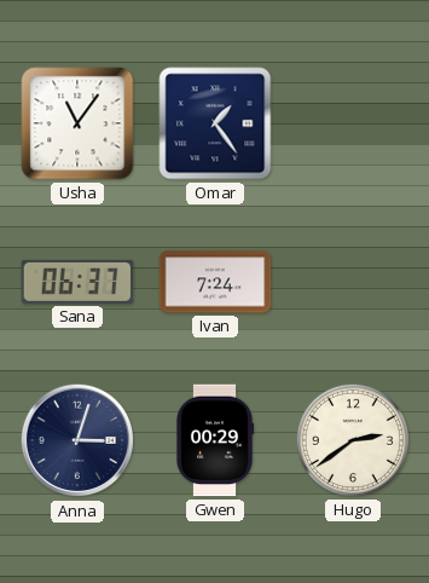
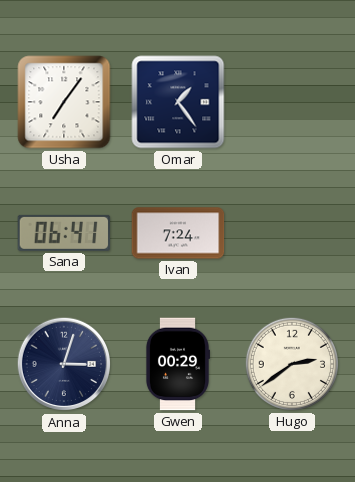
Usha: 11:06 -> 7:06
Sana: 06:37 -> 06:41
